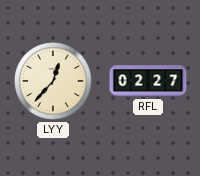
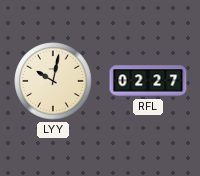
LYY: 12:37 -> 10:02
